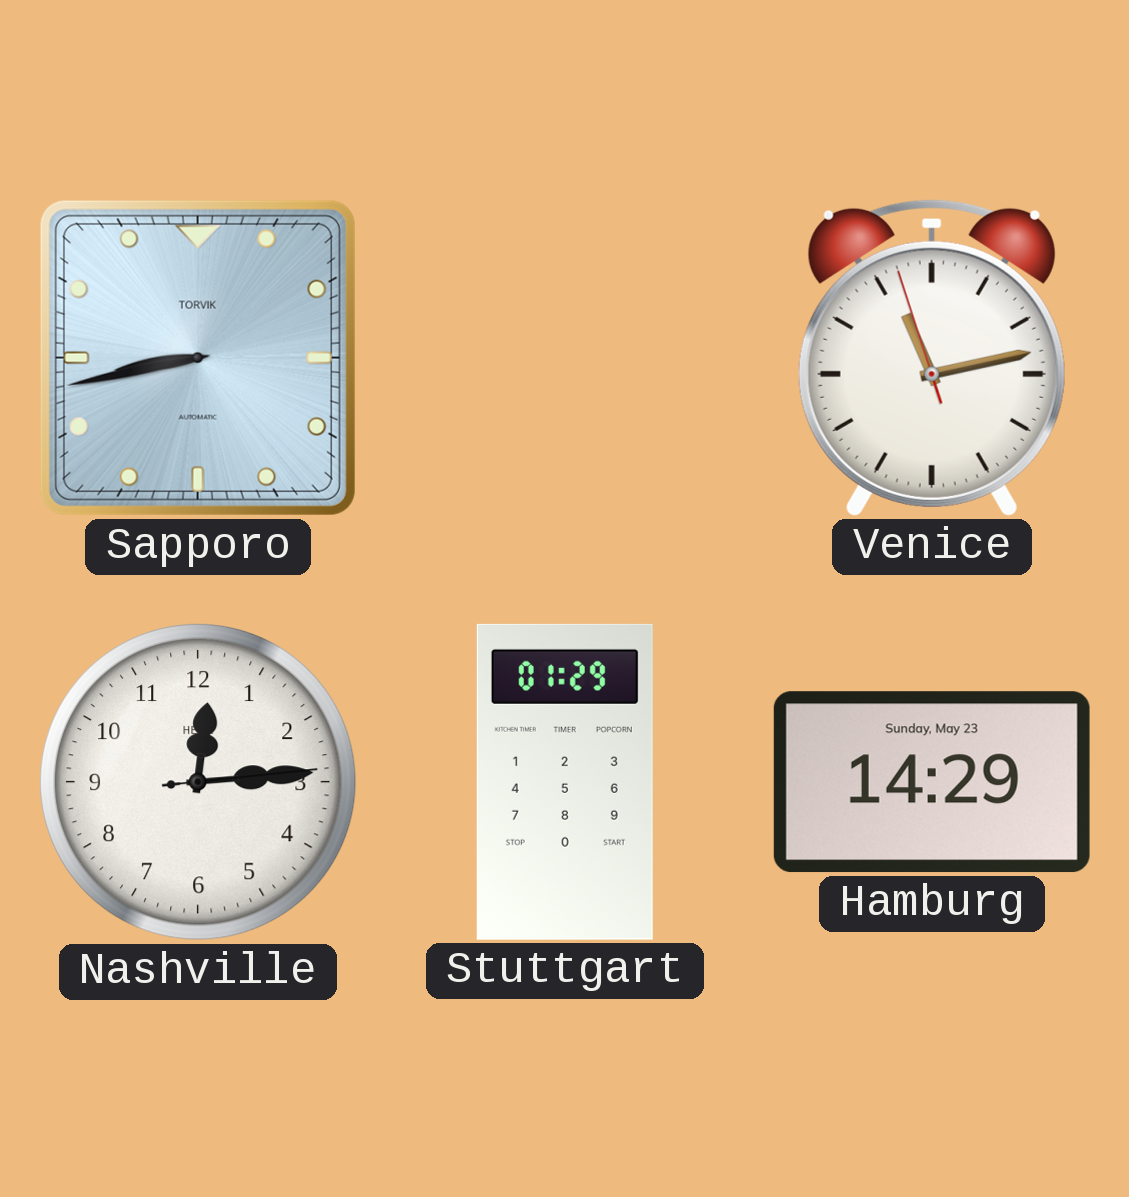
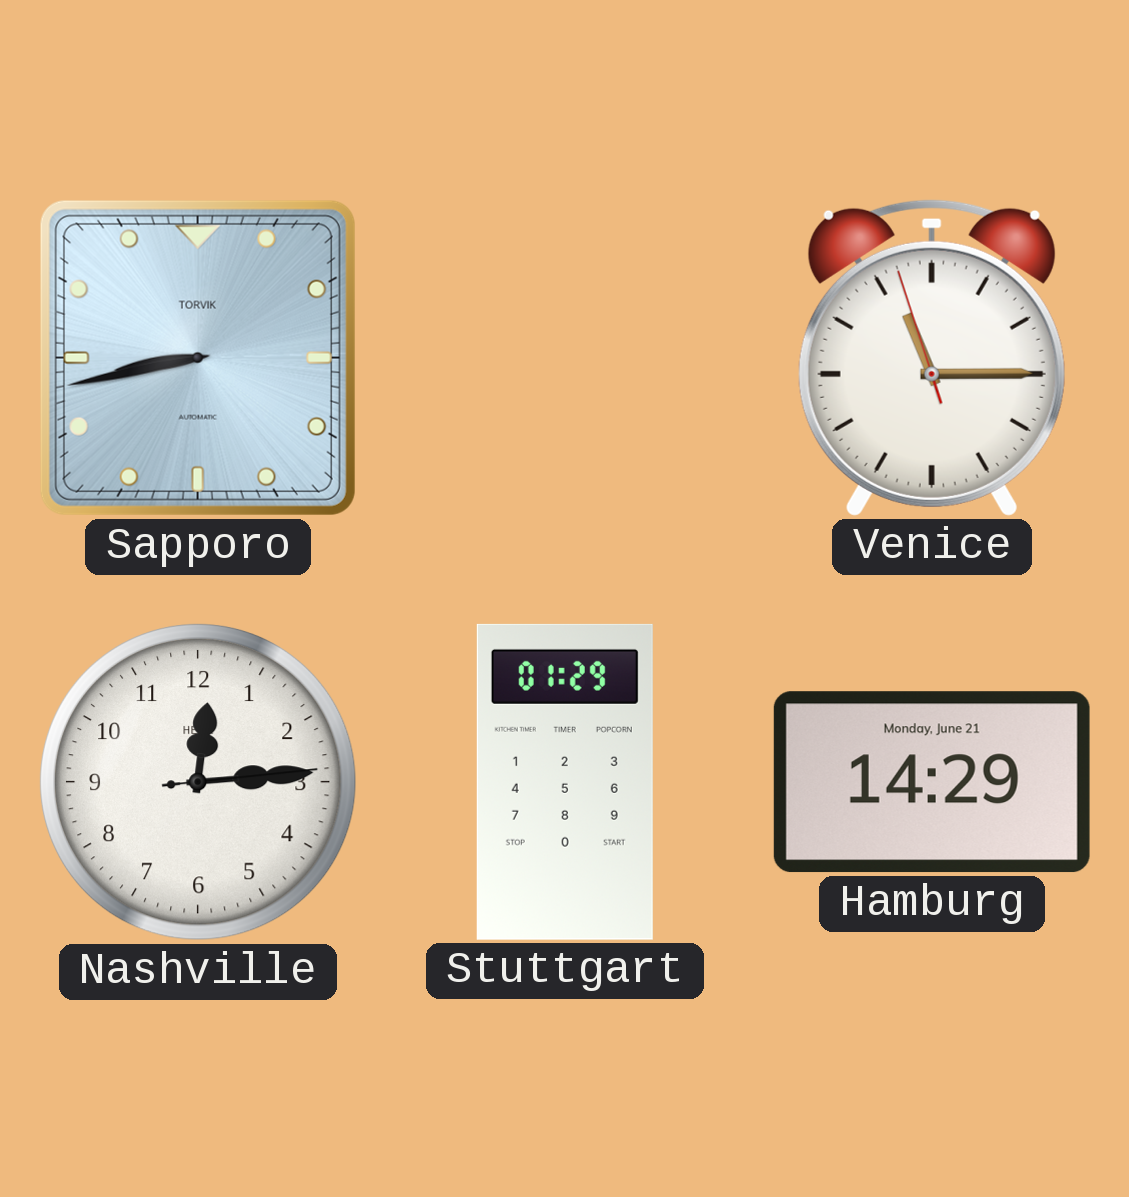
Venice: 11:12 -> 11:14
Hamburg date: Sunday, May 23 -> Monday, June 21
